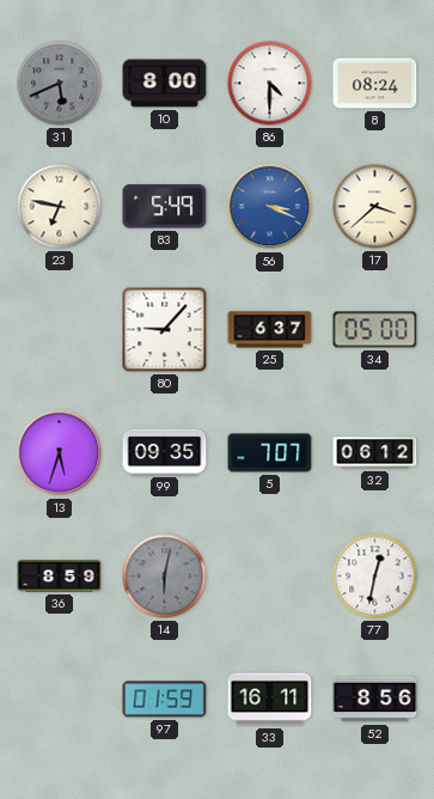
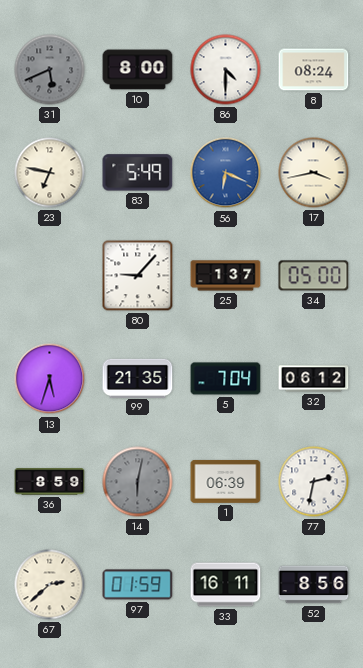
56: 3:19 -> 6:19
17: 3:38 -> 3:43
25: 6:37 -> 1:37
99: 09:35 -> 21:35
5: 7:07 -> 7:04
1: none -> 06:39
77: 12:32 -> 2:32
67: none -> 2:38
